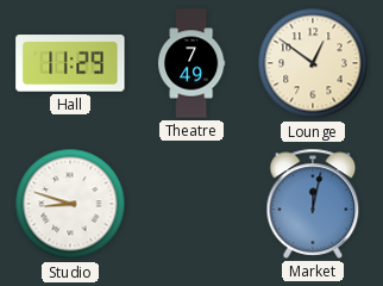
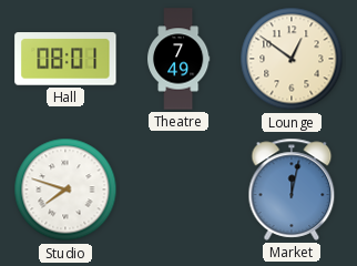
Hall: 11:29 -> 08:01
Studio: 8:48 -> 7:48
